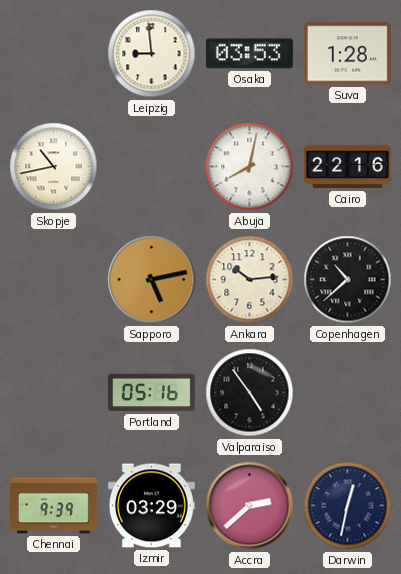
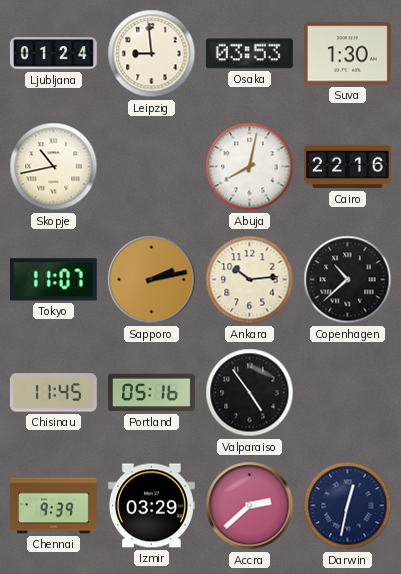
Ljubljana: none -> 01:24
Suva: 1:28 -> 1:30
Tokyo: none -> 11:07
Sapporo: 5:13 -> 2:13
Chisinau: none -> 11:45
